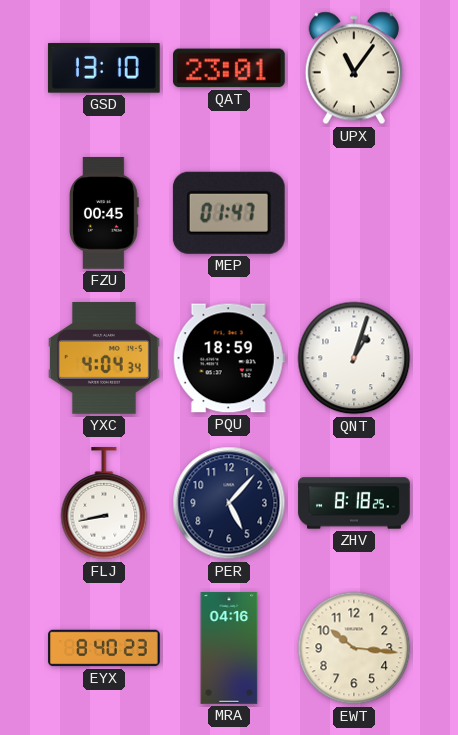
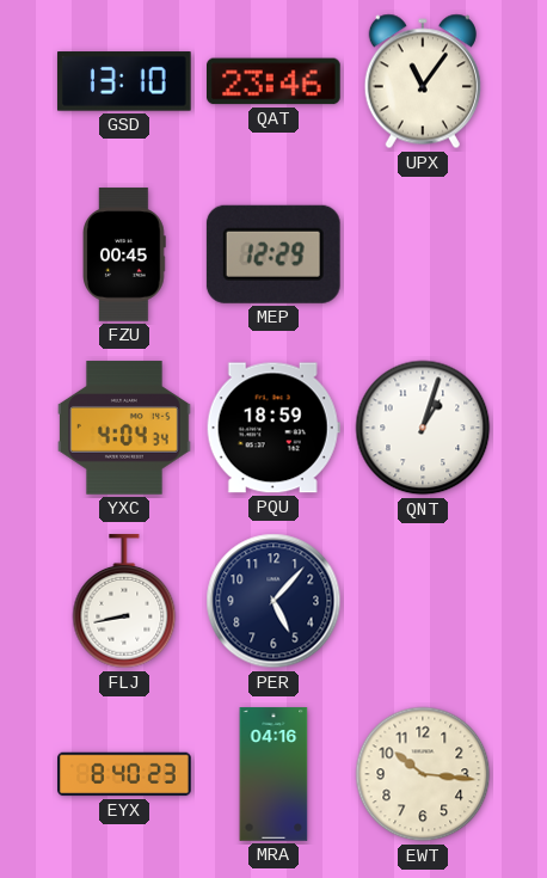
QAT: 23:01 -> 23:46
MEP: 01:47 -> 12:29
ZHV: 8:18 -> none
